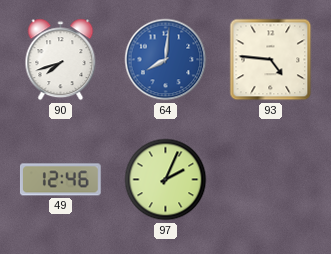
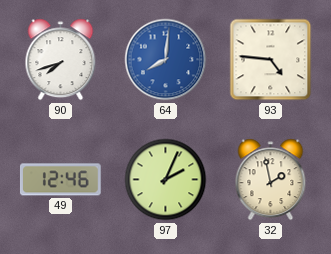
32: none -> 1:58
